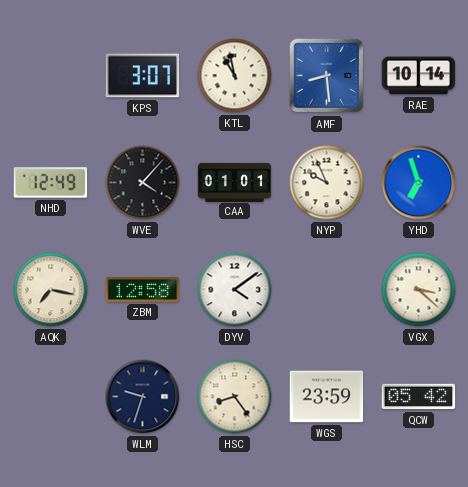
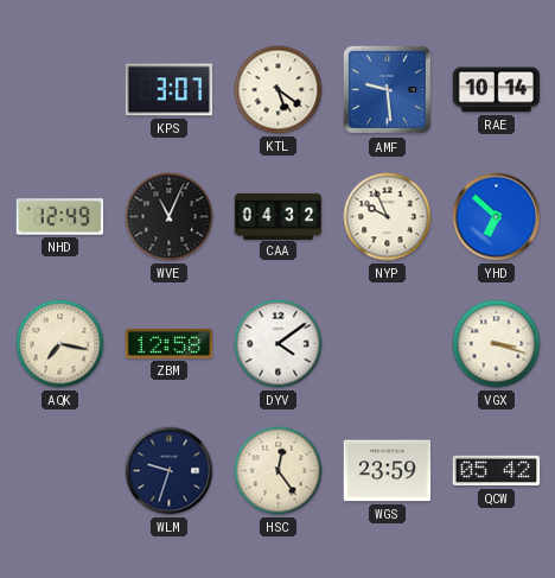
KTL: 10:58 -> 5:21
AMF: 8:29 -> 9:29
WVE: 4:07 -> 11:04
CAA: 01:01 -> 04:32
YHD: 6:57 -> 6:52
VGX: 3:22 -> 3:18
HSC: 8:24 -> 12:24
